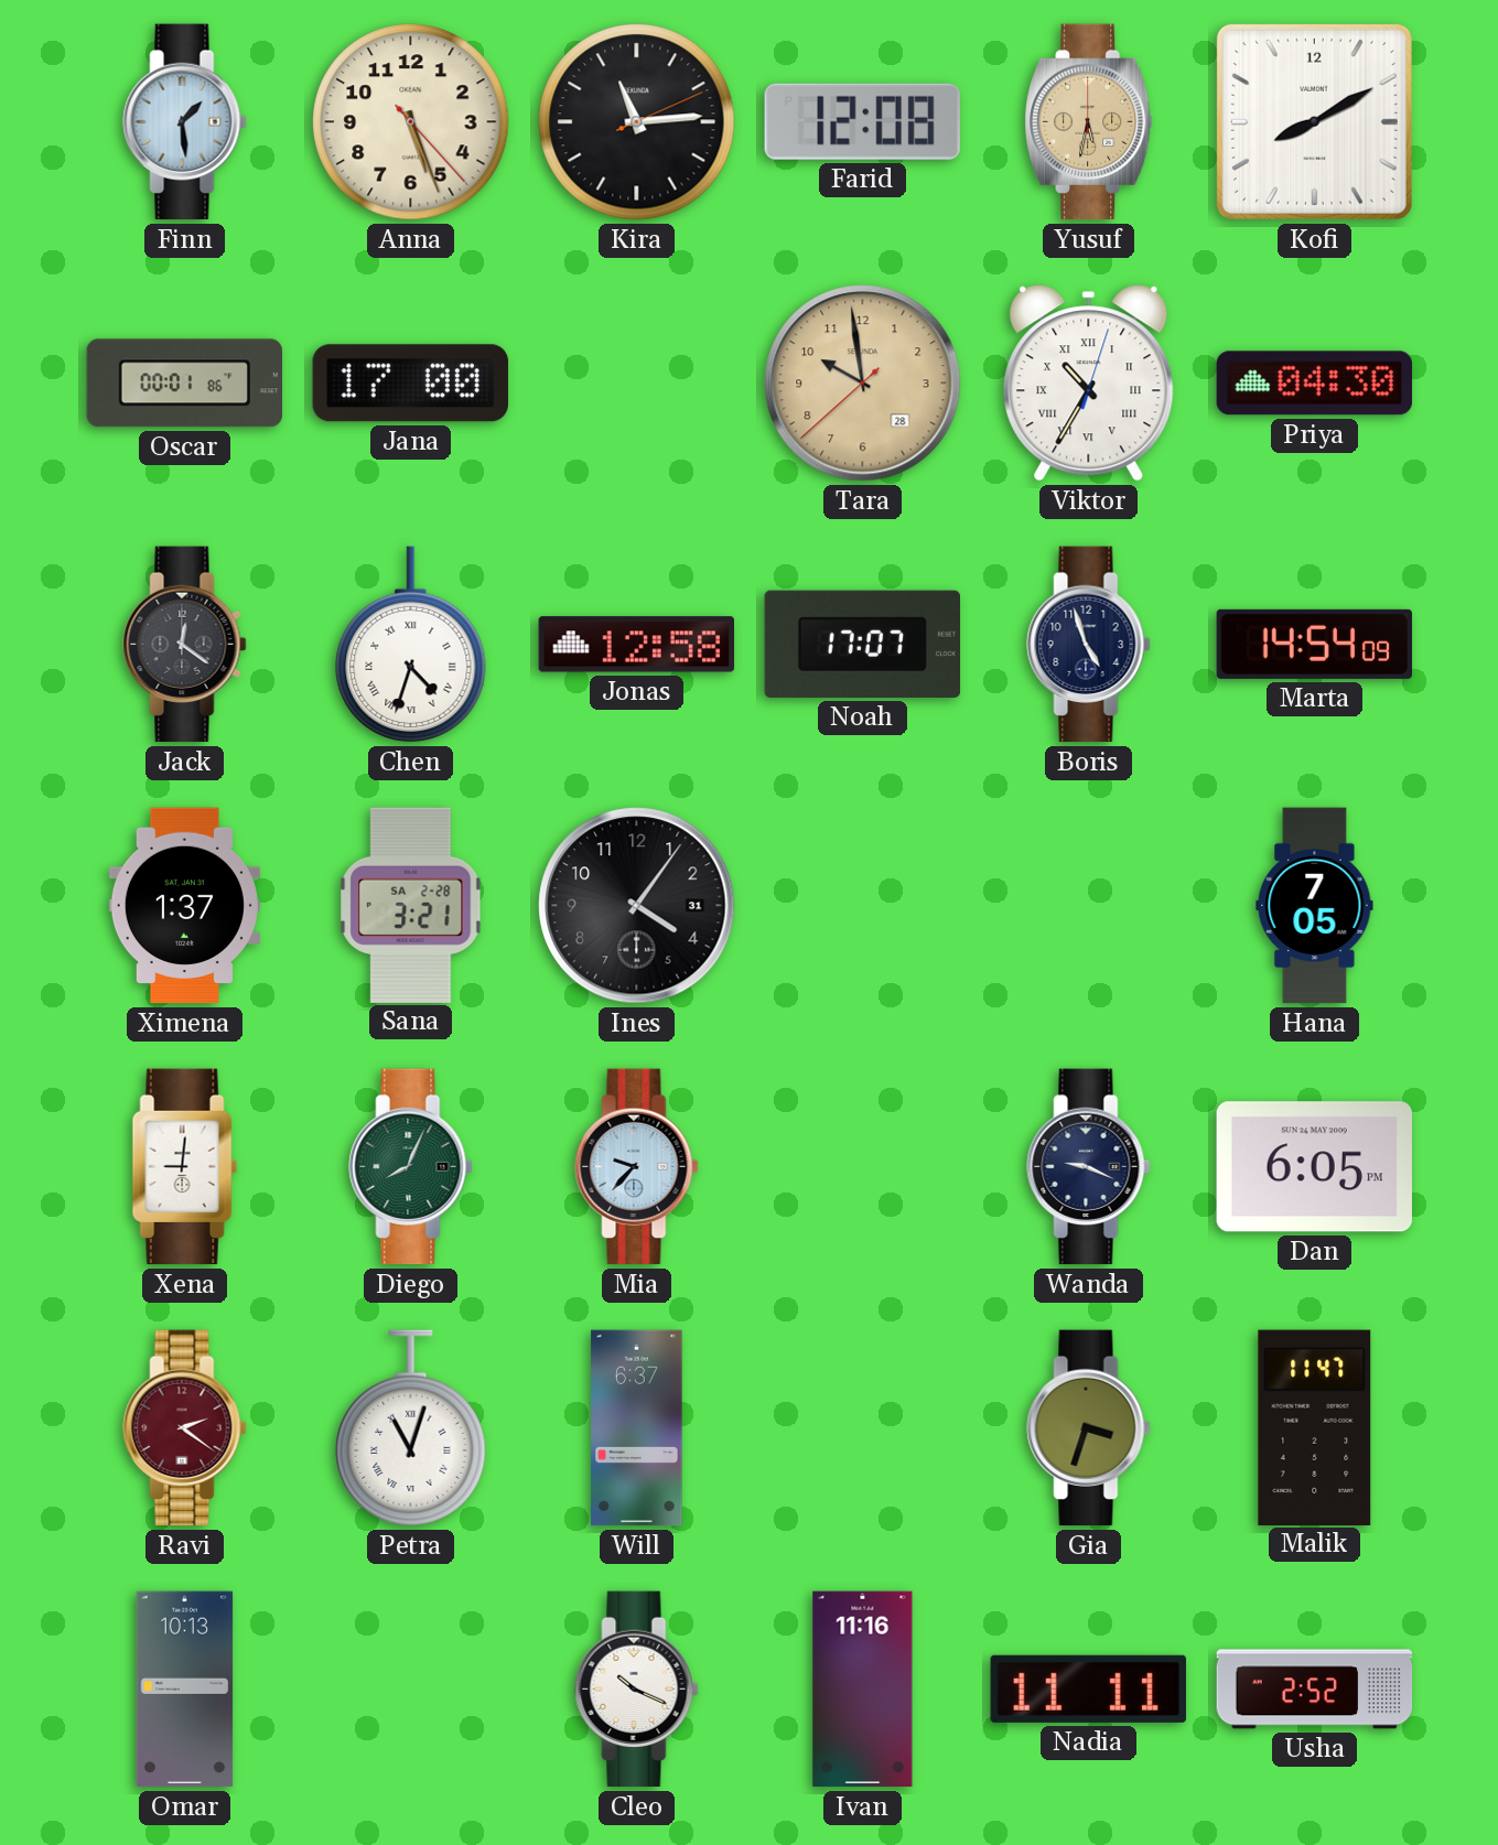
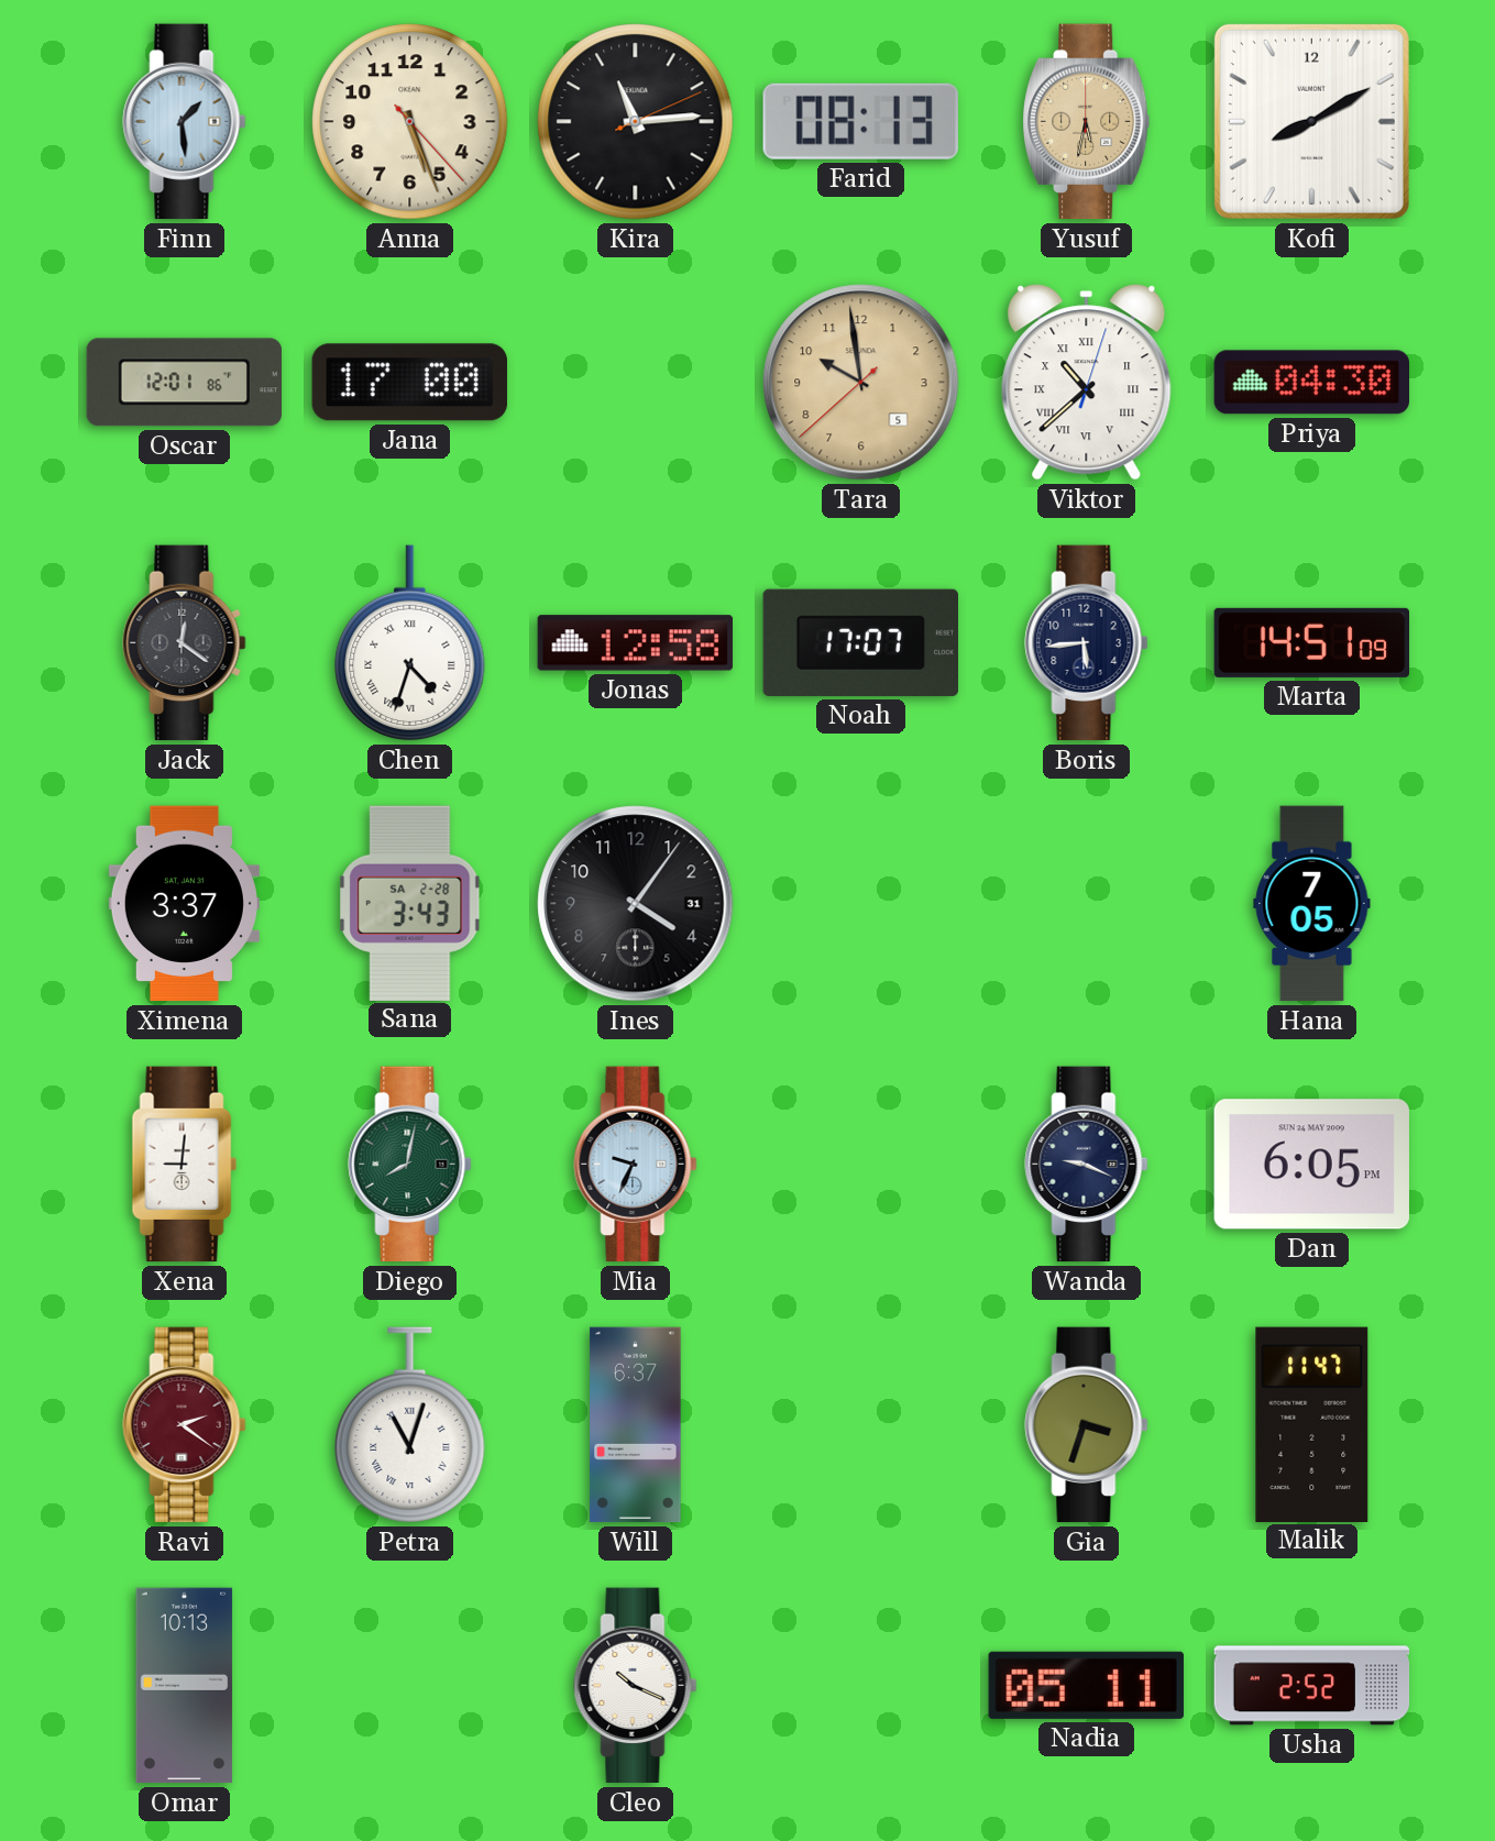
Farid: 12:08 -> 08:13
Oscar: 00:01 -> 12:01
Tara date: 28 -> 5
Viktor: 10:35 -> 10:38
Boris: 4:57 -> 5:44
Marta: 14:54 -> 14:51
Ximena: 1:37 -> 3:37
Sana: 3:21 -> 3:43
Diego: 8:04 -> 8:02
Mia: 9:37 -> 9:34
Ivan: 11:16 -> none
Nadia: 11:11 -> 05:11
